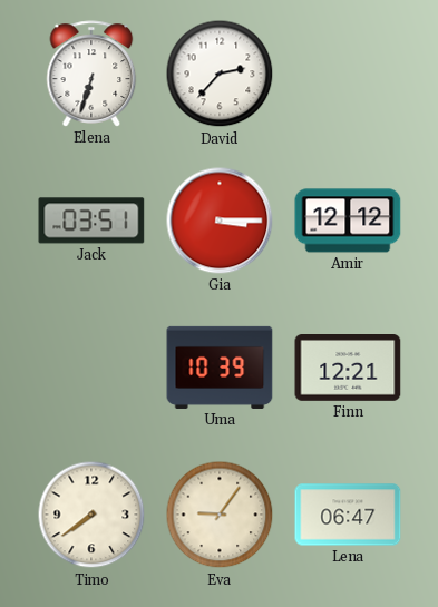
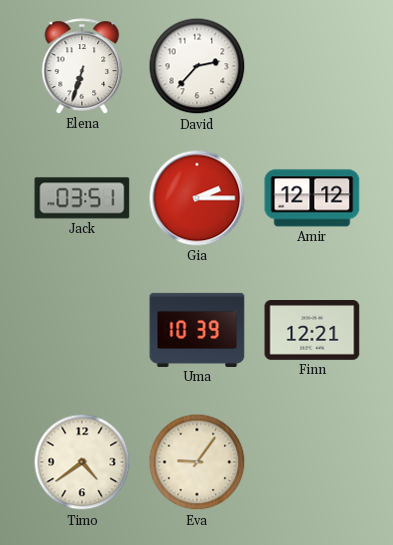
Gia: 3:15 -> 2:15
Timo: 7:39 -> 4:39
Lena: 06:47 -> none
